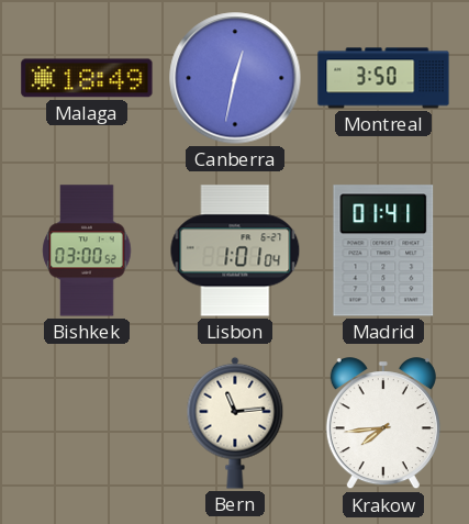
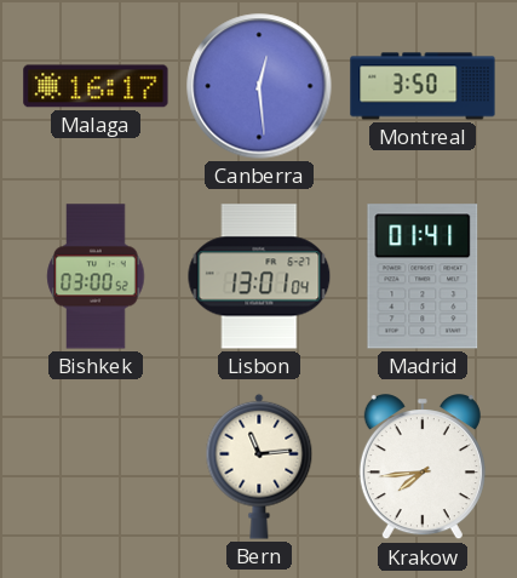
Malaga: 18:49 -> 16:17
Canberra: 12:32 -> 12:29
Lisbon: 1:01 -> 13:01
